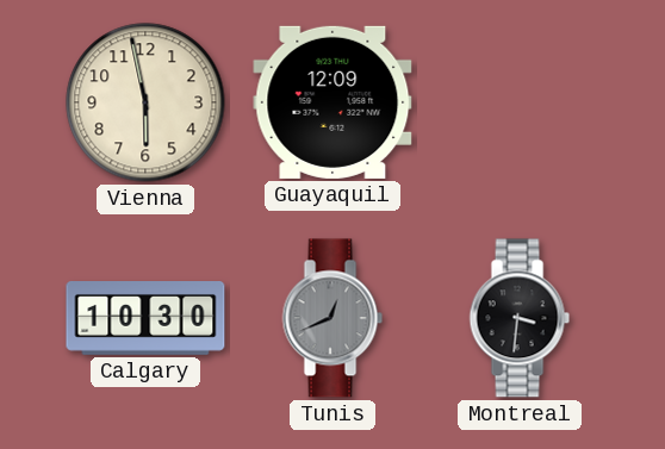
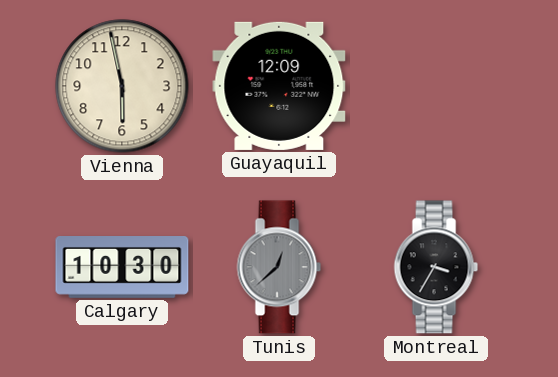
Tunis: 12:41 -> 12:38
Montreal: 3:31 -> 3:35
